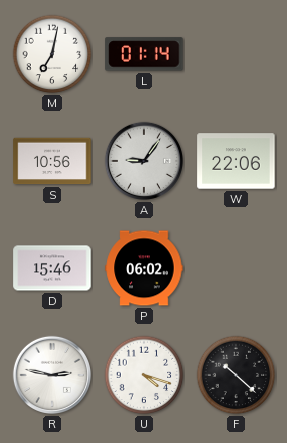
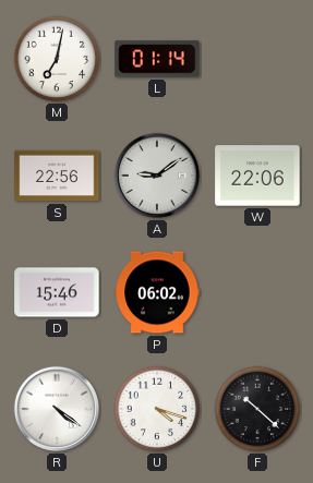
S: 10:56 -> 22:56
A: 9:06 -> 9:09
R: 2:47 -> 4:21
